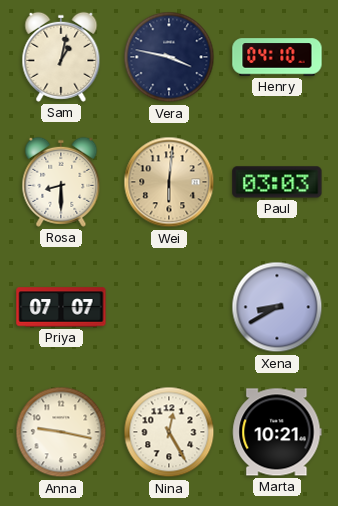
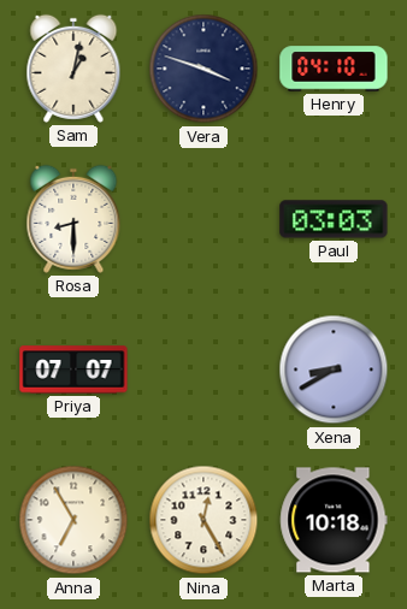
Vera: 3:47 -> 3:48
Wei: 6:01 -> none
Anna: 9:17 -> 6:55
Marta: 10:21 -> 10:18
